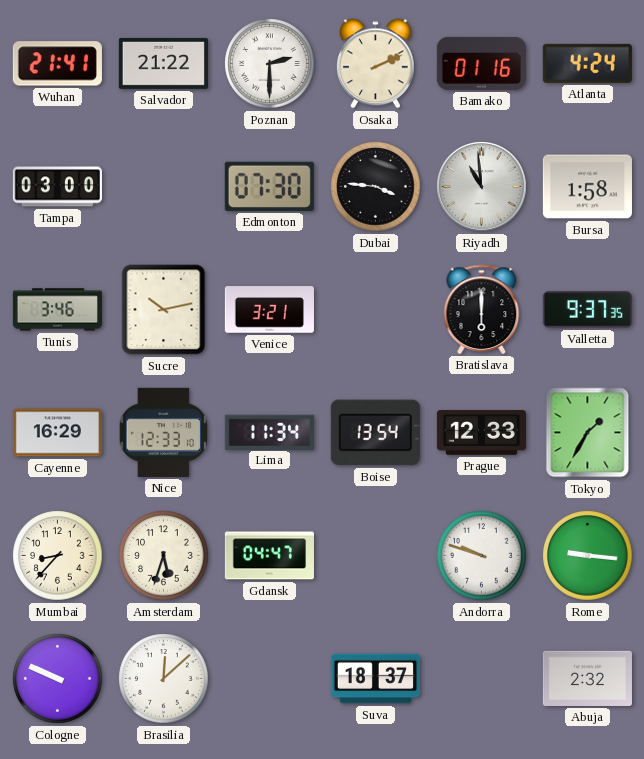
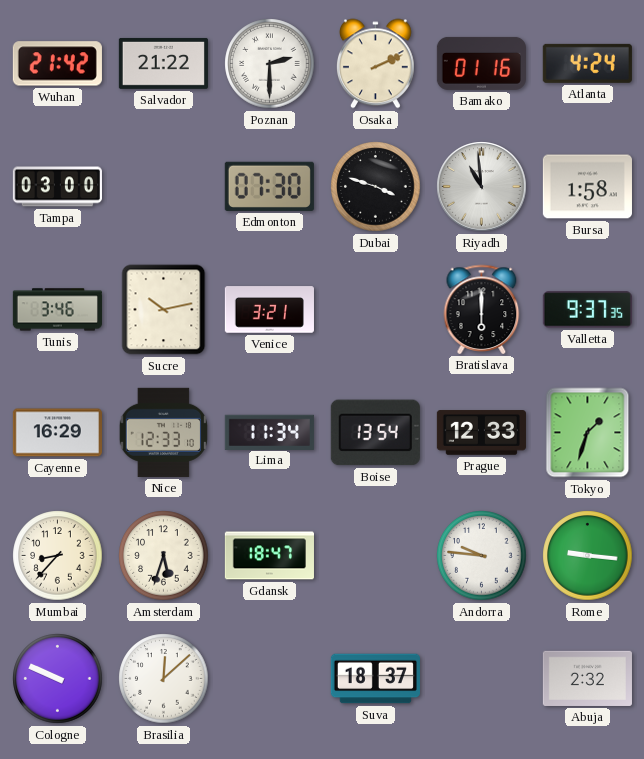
Wuhan: 21:41 -> 21:42
Dubai: 3:46 -> 3:48
Tokyo: 1:35 -> 1:33
Gdansk: 04:47 -> 18:47
Andorra: 9:48 -> 9:46
